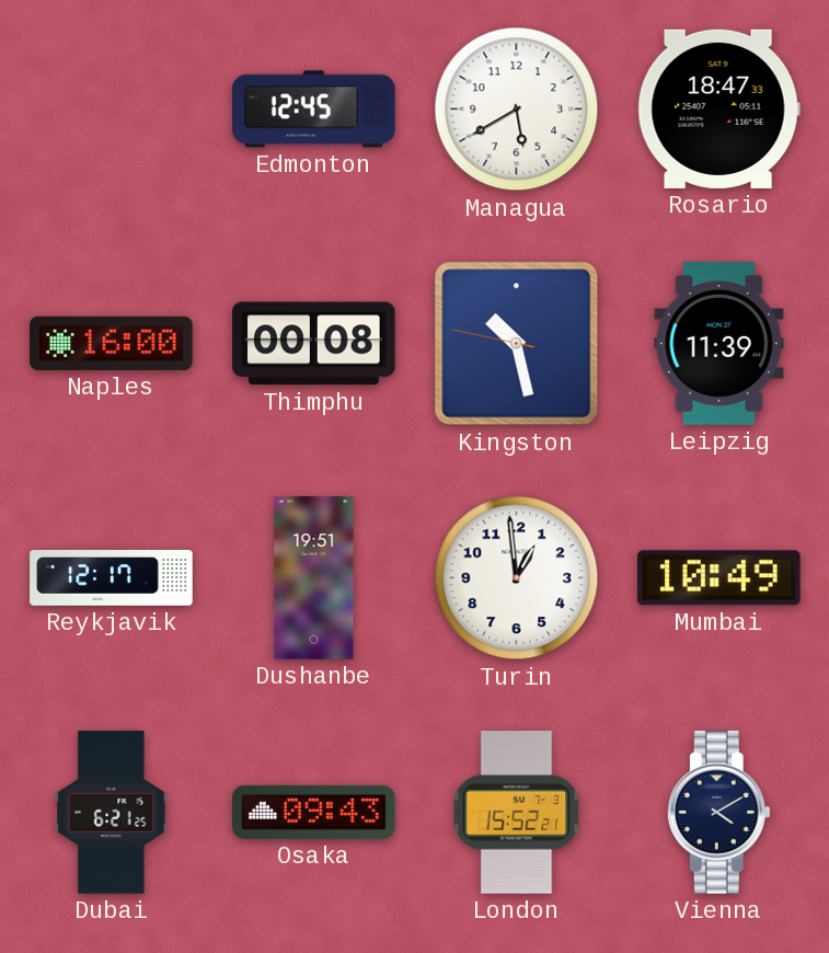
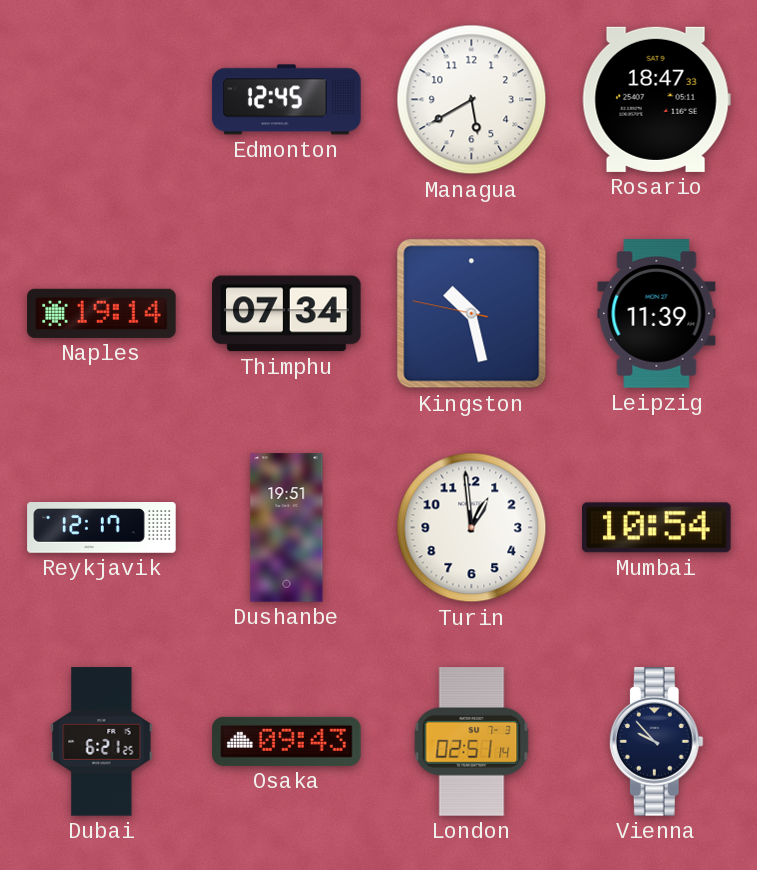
Naples: 16:00 -> 19:14
Thimphu: 00:08 -> 07:34
Mumbai: 10:49 -> 10:54
London: 15:52 -> 02:51
Vienna: 4:10 -> 9:53
